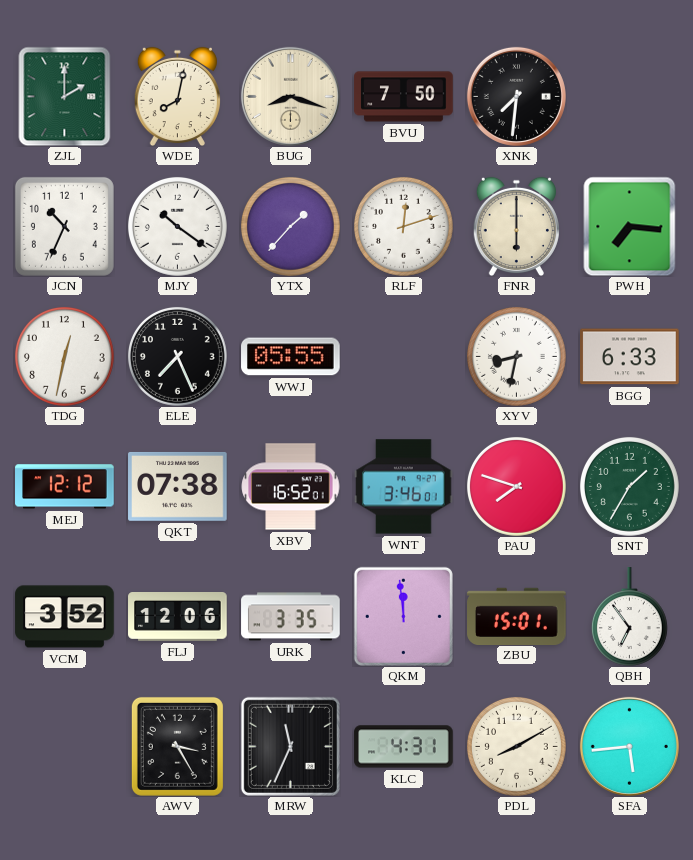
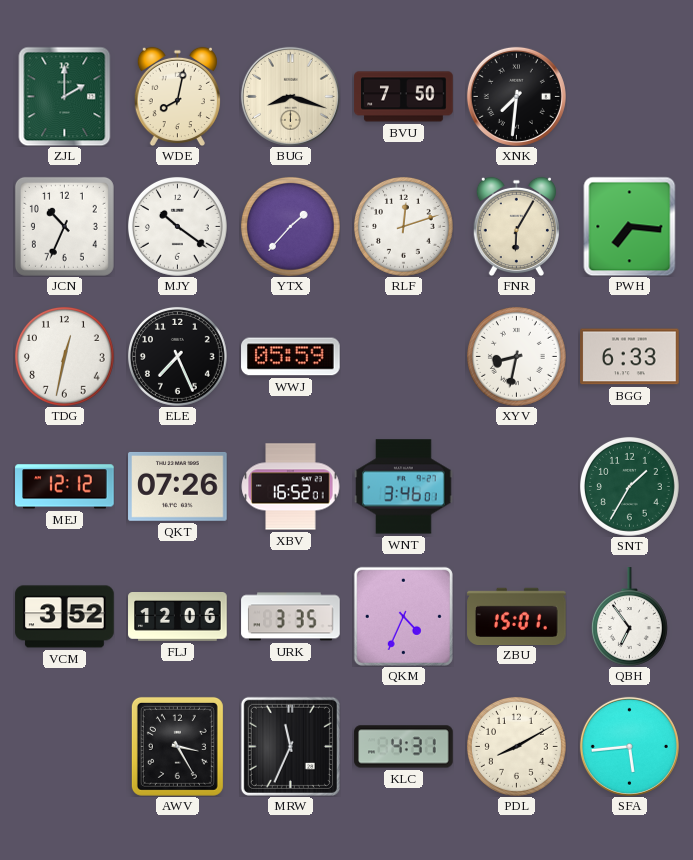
FNR: 6:00 -> 6:05
WWJ: 05:55 -> 05:59
QKT: 07:38 -> 07:26
PAU: 7:48 -> none
QKM: 11:59 -> 4:34
